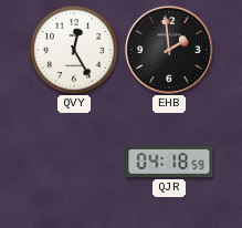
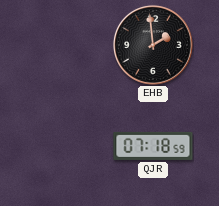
QVY: 12:25 -> none
QJR: 04:18 -> 07:18
